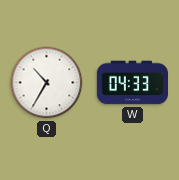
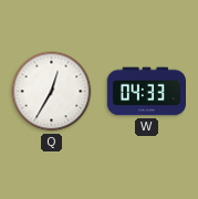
Q: 10:35 -> 12:35
